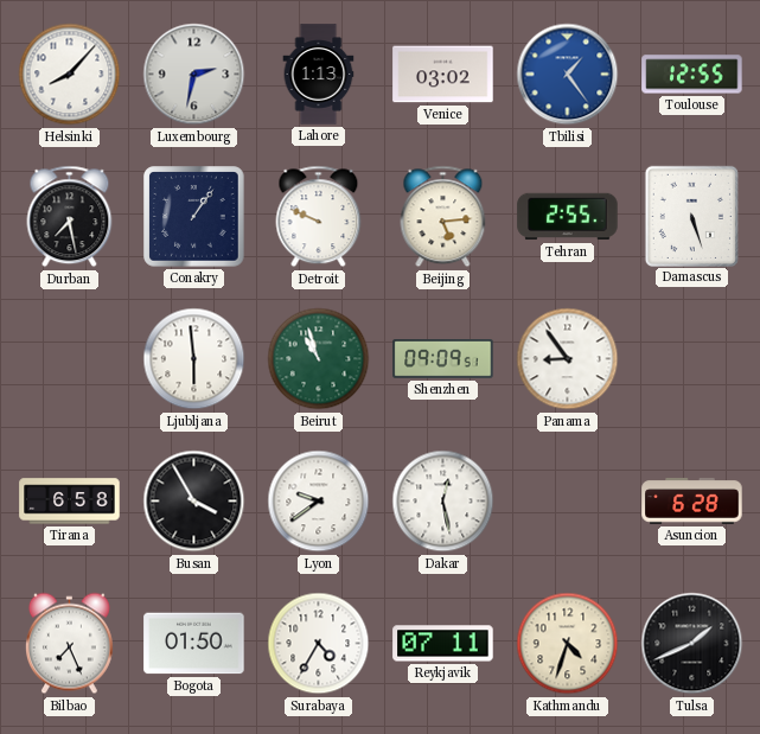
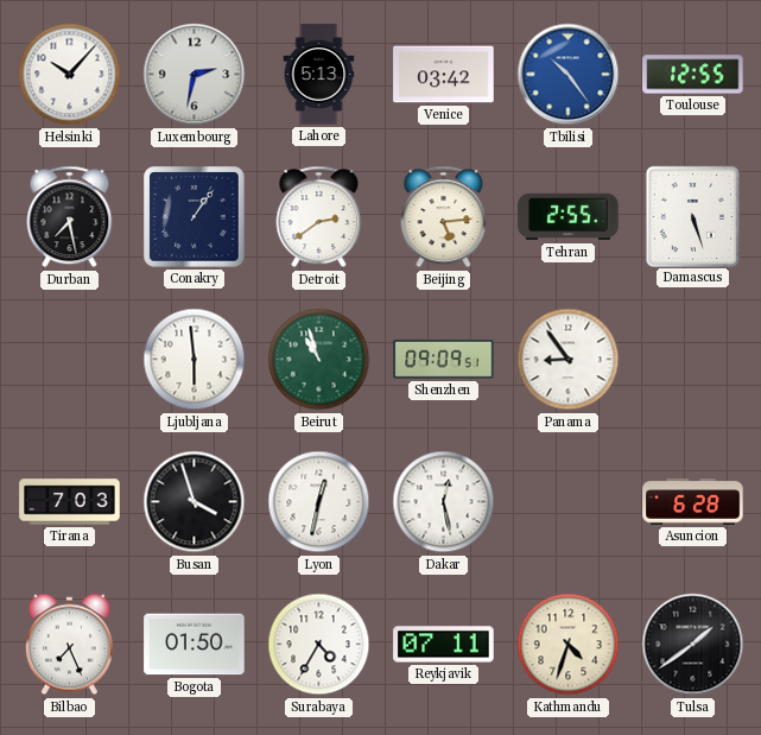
Helsinki: 8:07 -> 10:07
Lahore: 1:13 -> 5:13
Venice: 03:02 -> 03:42
Tbilisi: 1:24 -> 10:24
Detroit: 9:49 -> 2:39
Tirana: 6:58 -> 7:03
Busan: 3:55 -> 3:57
Lyon: 9:39 -> 12:32
Tulsa: 1:41 -> 1:39
